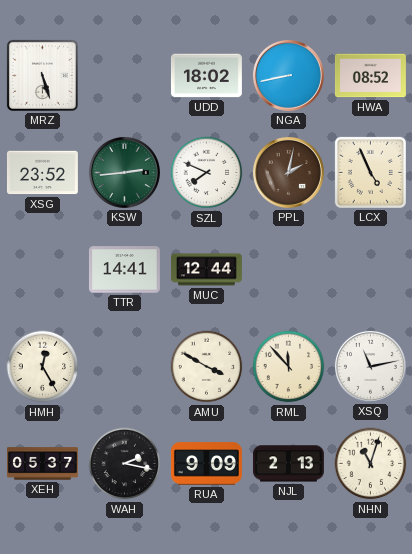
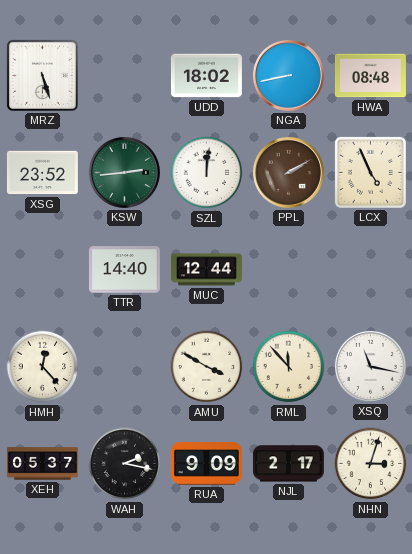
HWA: 08:52 -> 08:48
SZL: 7:49 -> 12:01
PPL: 2:02 -> 2:10
TTR: 14:41 -> 14:40
HMH: 12:25 -> 12:23
XSQ: 11:13 -> 11:17
NJL: 2:13 -> 2:17
NHN: 11:03 -> 3:03
